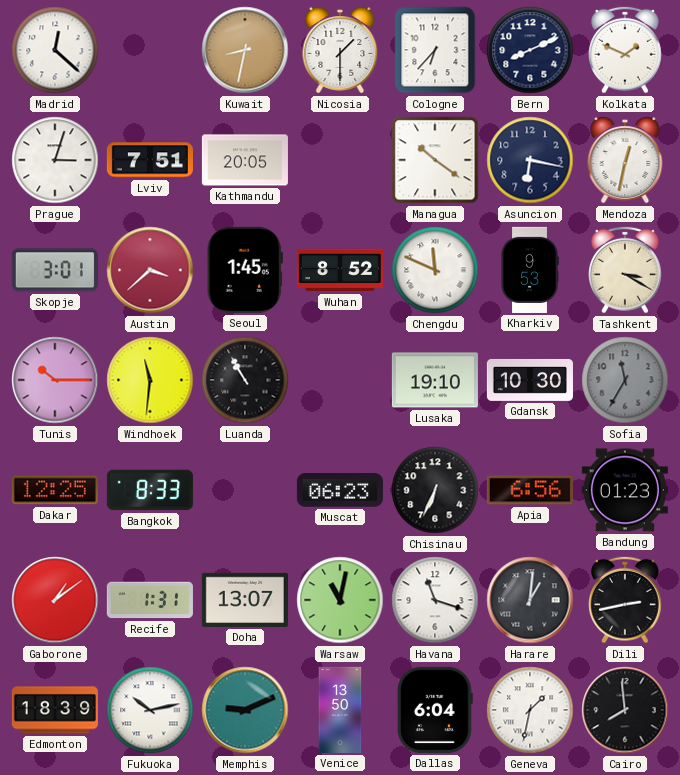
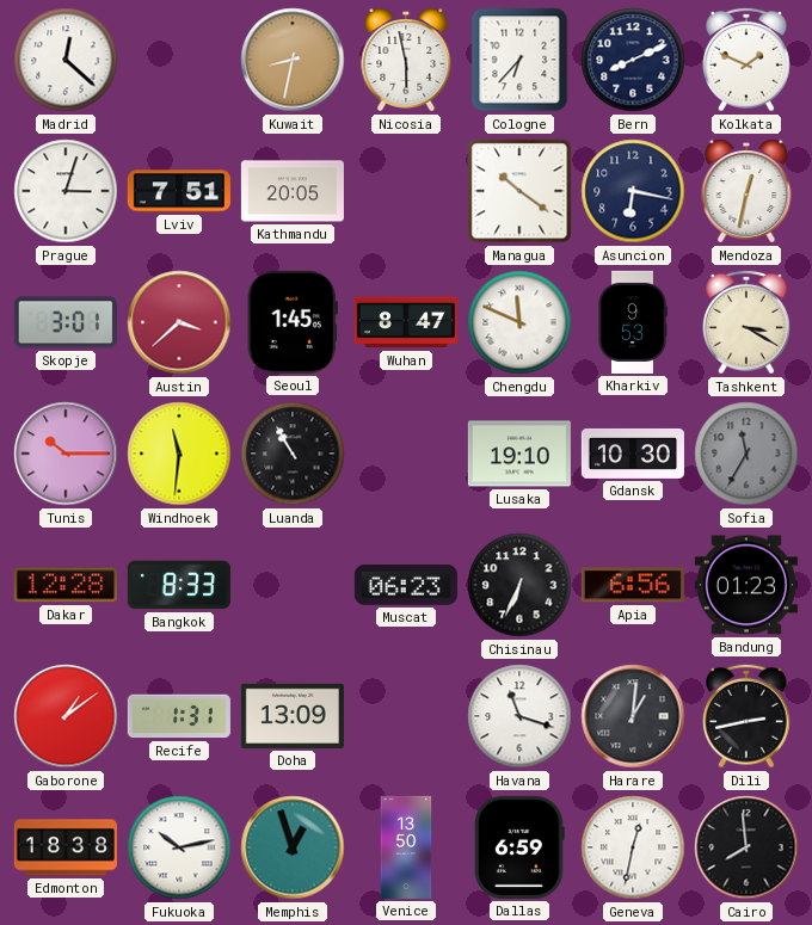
Nicosia: 1:30 -> 5:58
Wuhan: 8:52 -> 8:47
Dakar: 12:25 -> 12:28
Doha: 13:07 -> 13:09
Warsaw: 11:02 -> none
Edmonton: 18:39 -> 18:38
Memphis: 9:11 -> 12:57
Dallas: 6:04 -> 6:59
Geneva: 1:32 -> 12:32
